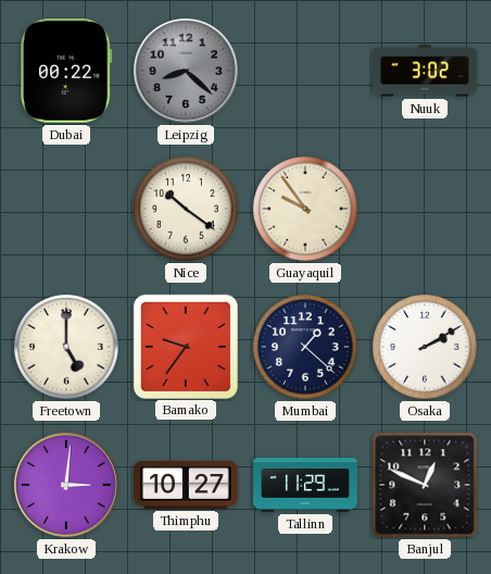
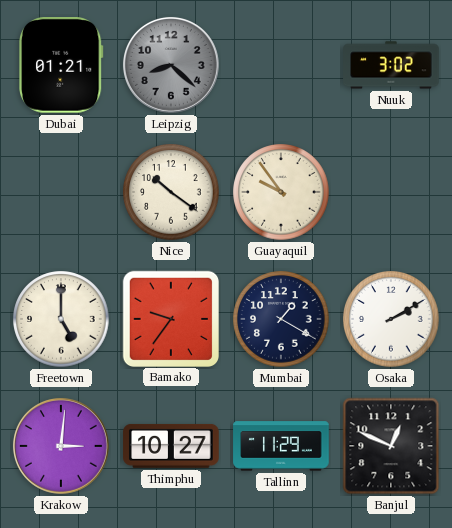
Dubai: 00:22 -> 01:21
Mumbai: 1:22 -> 1:20
